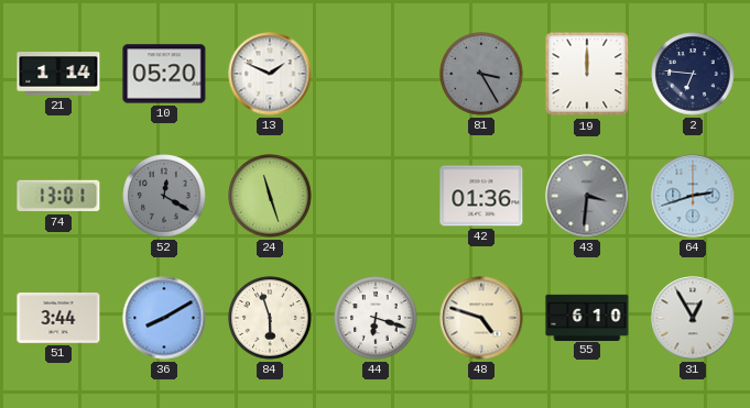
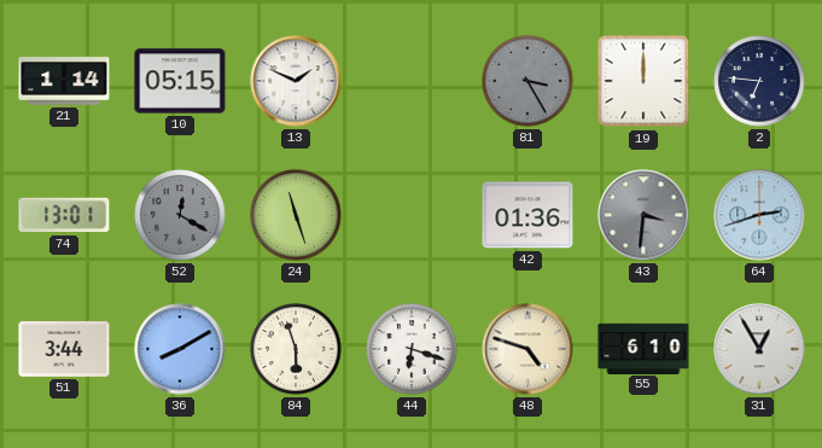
10: 05:20 -> 05:15
